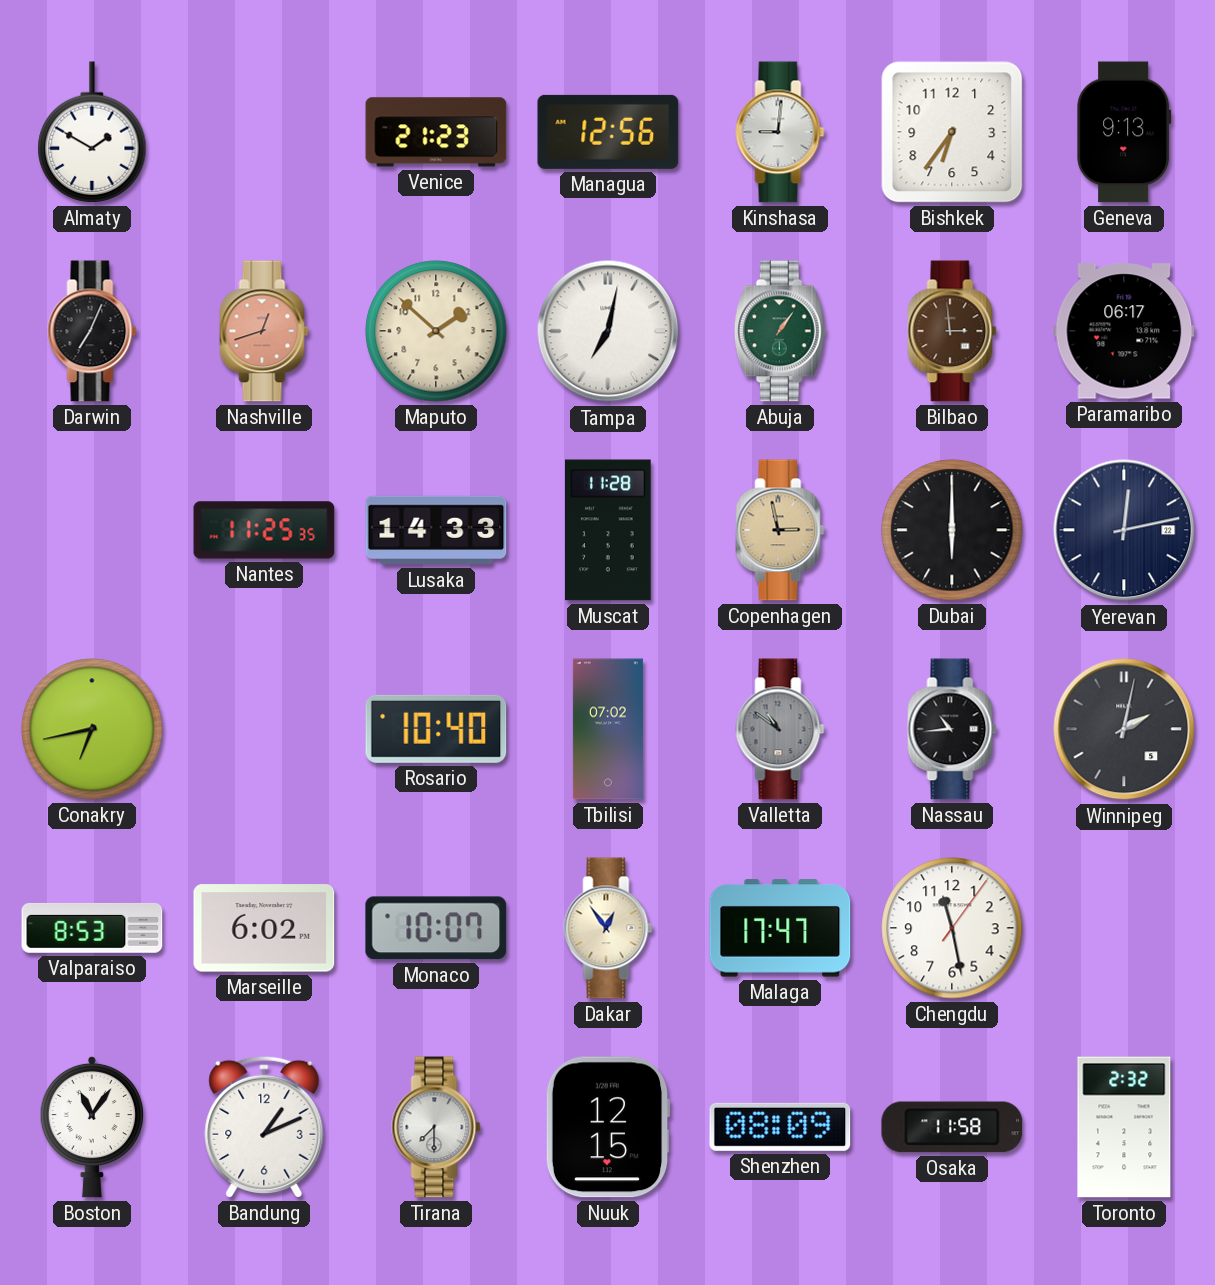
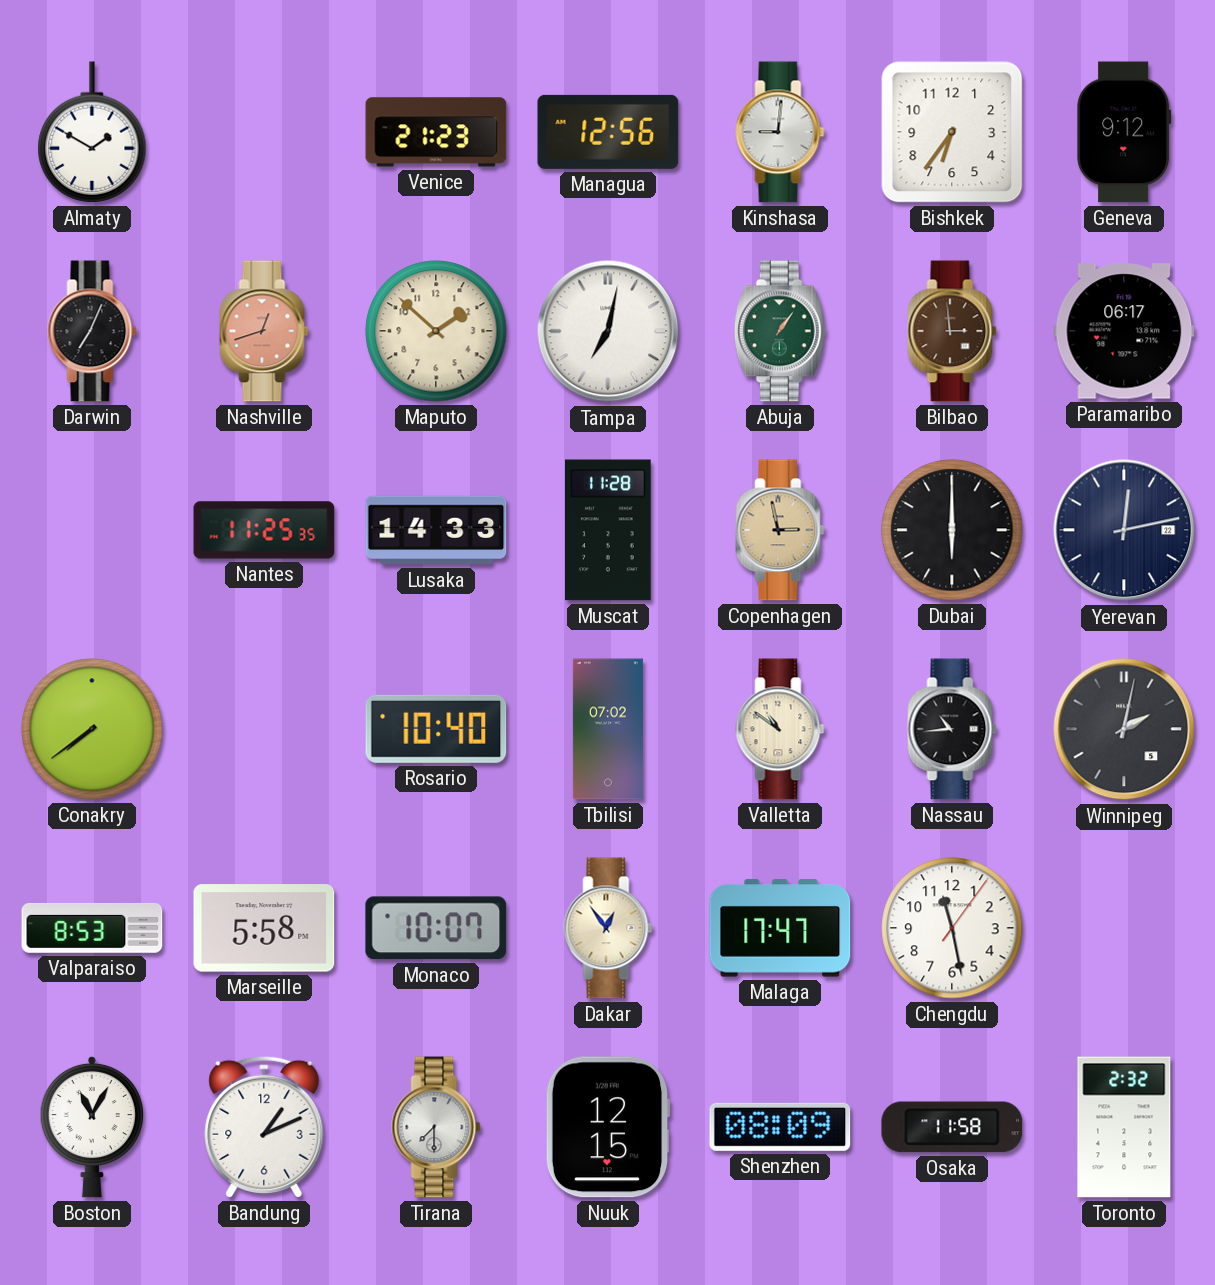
Geneva: 9:13 -> 9:12
Conakry: 6:43 -> 7:39
Valletta dial: grey -> cream
Marseille: 6:02 -> 5:58
Boston: 11:06 -> 11:05
